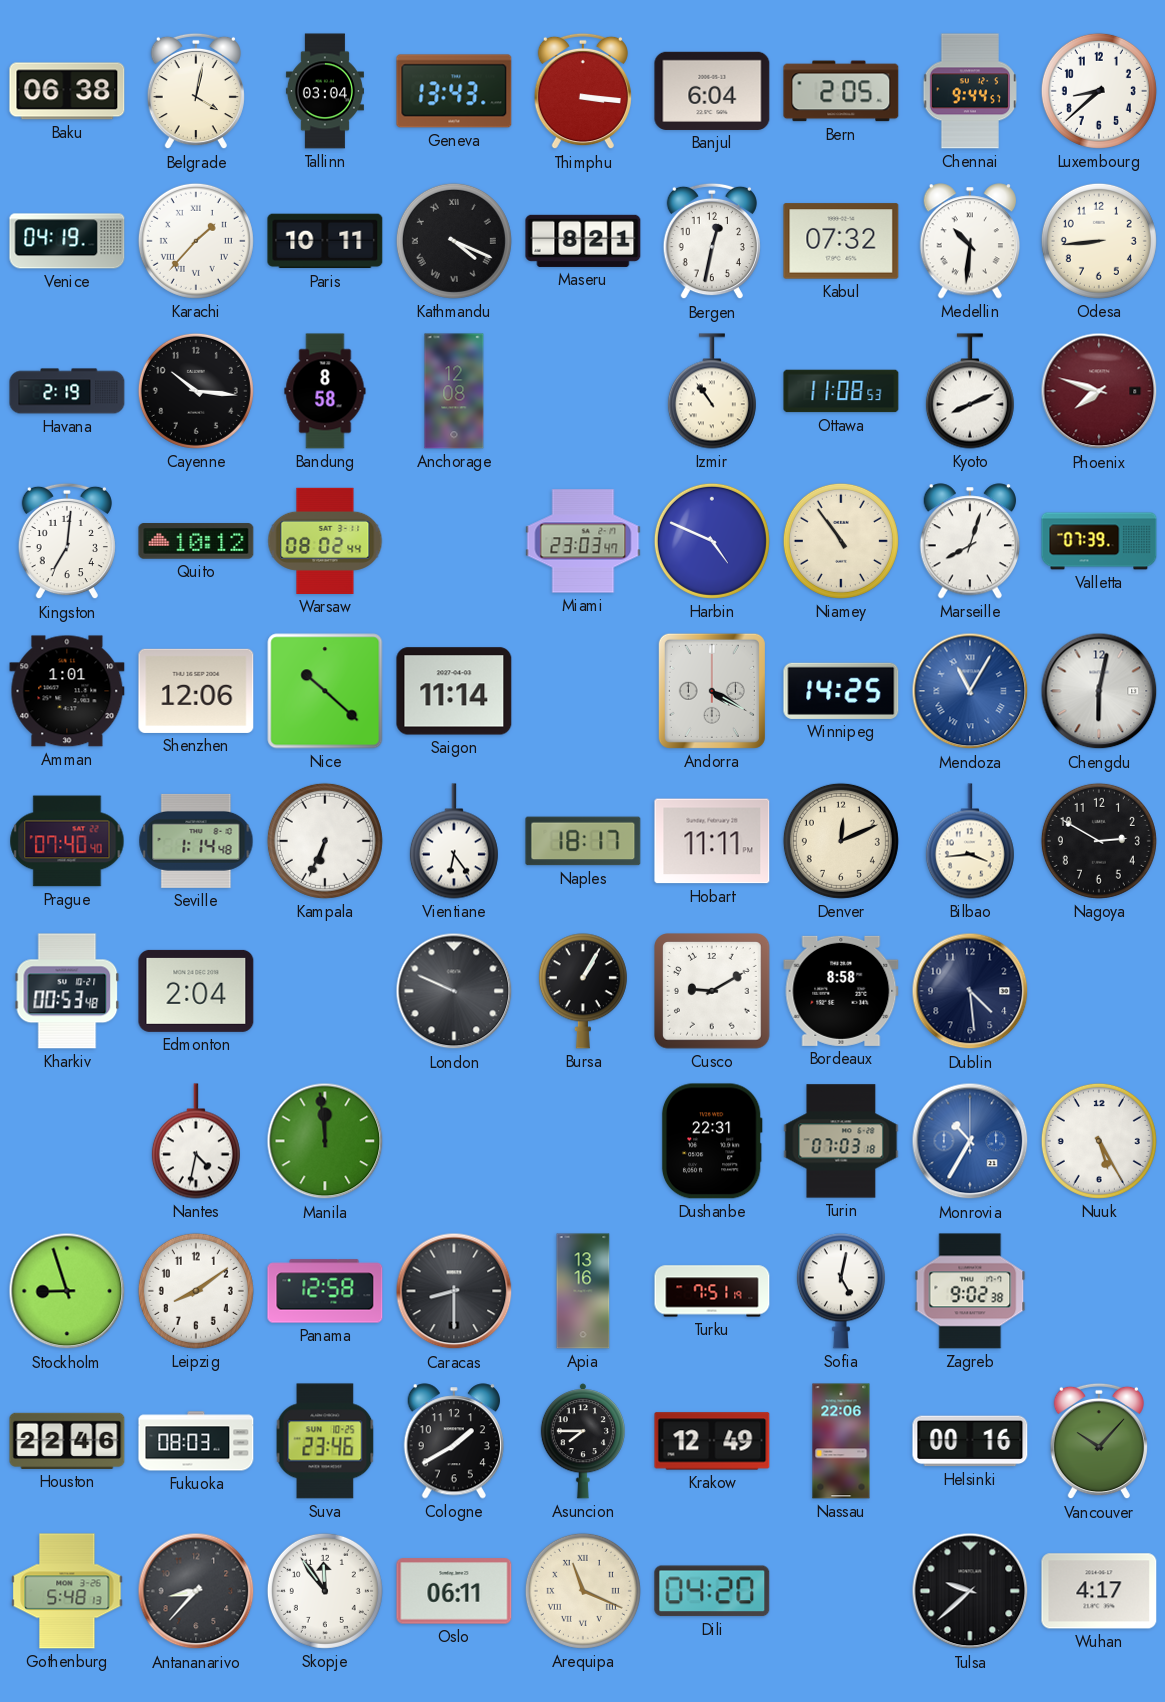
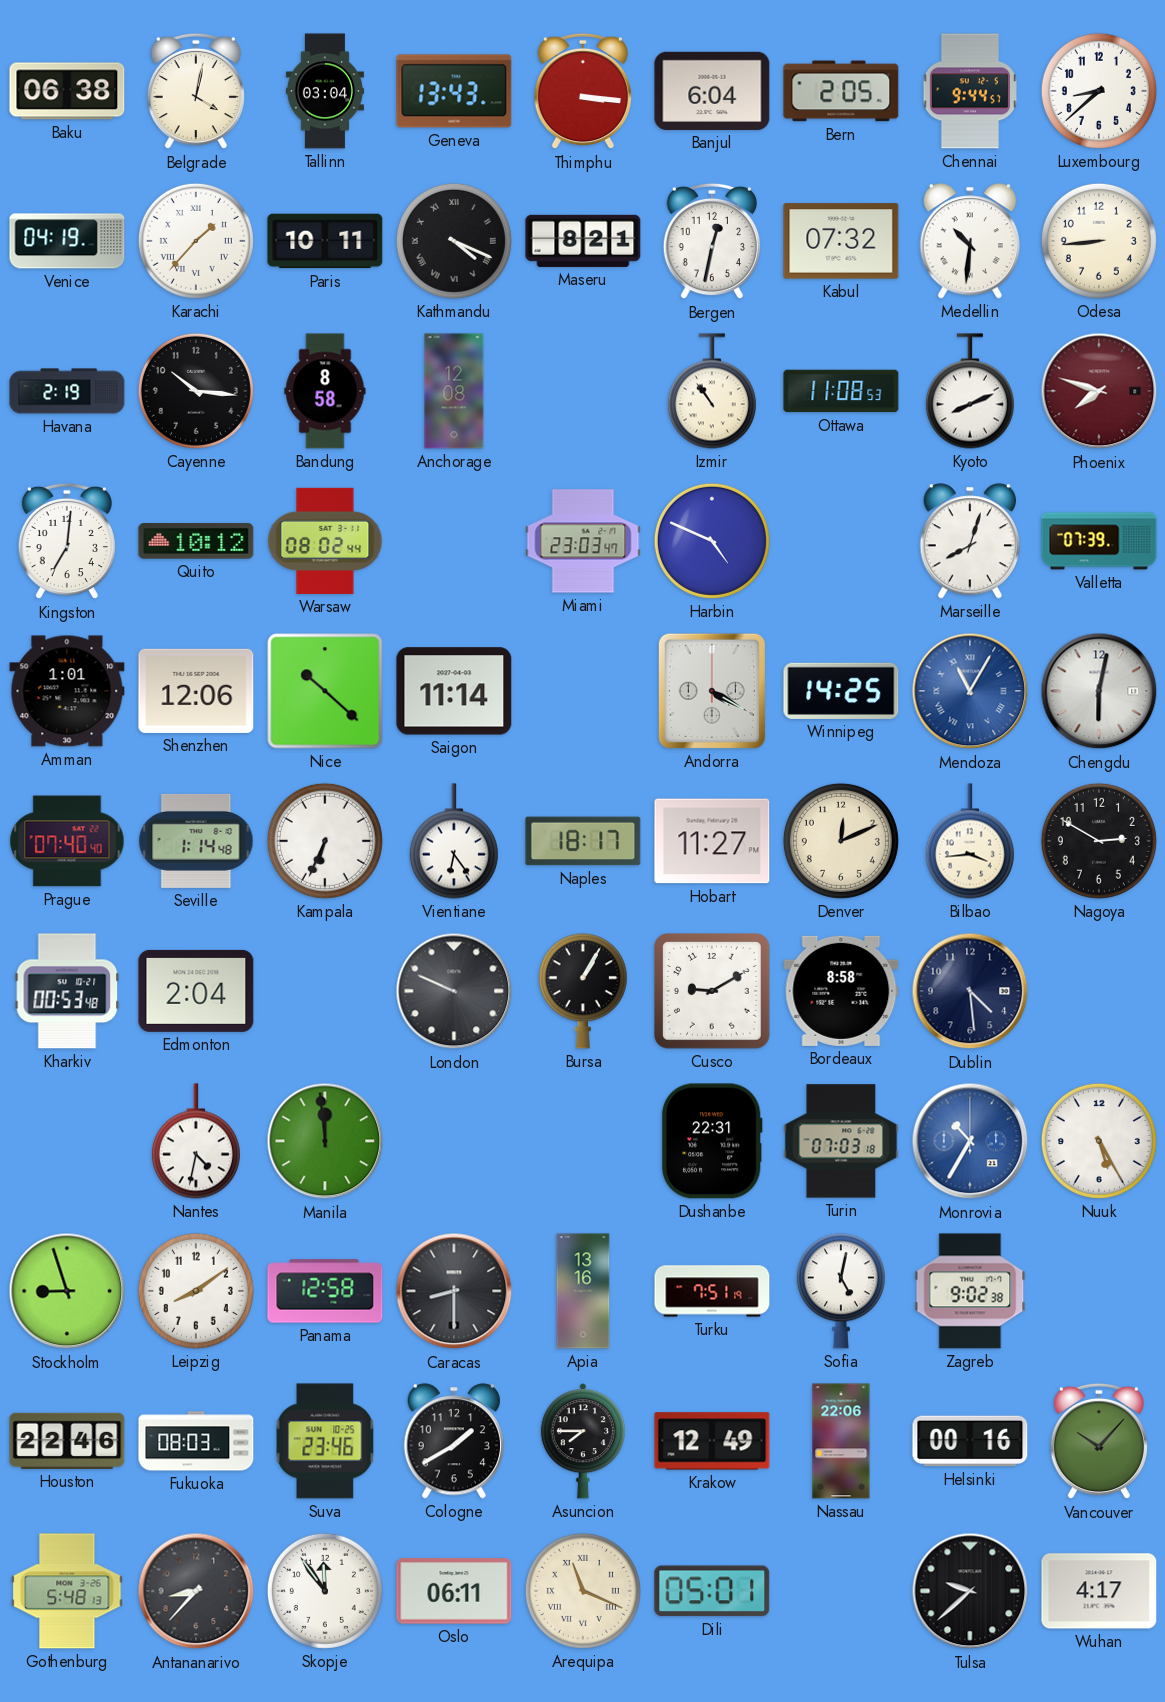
Niamey: 10:54 -> none
Hobart: 11:11 -> 11:27
Dili: 04:20 -> 05:01
